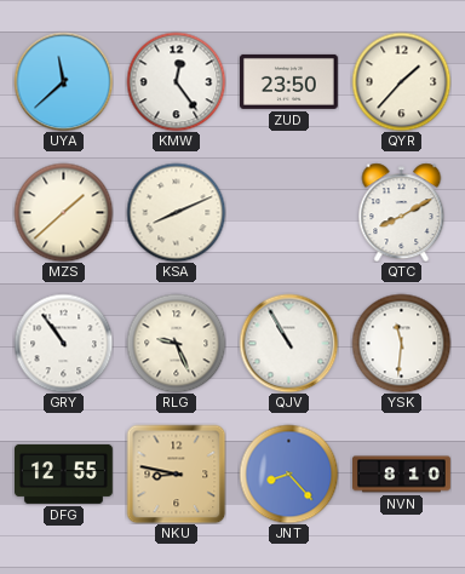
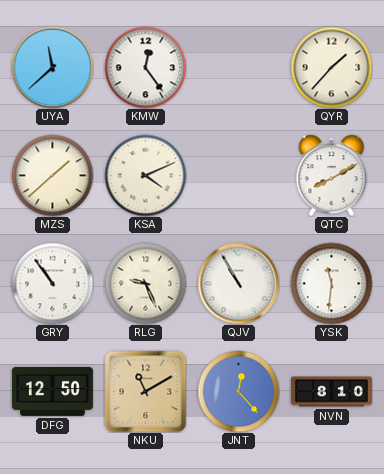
ZUD: 23:50 -> none
KSA: 8:11 -> 4:11
DFG: 12:55 -> 12:50
NKU: 8:47 -> 11:10
JNT: 8:23 -> 12:23
